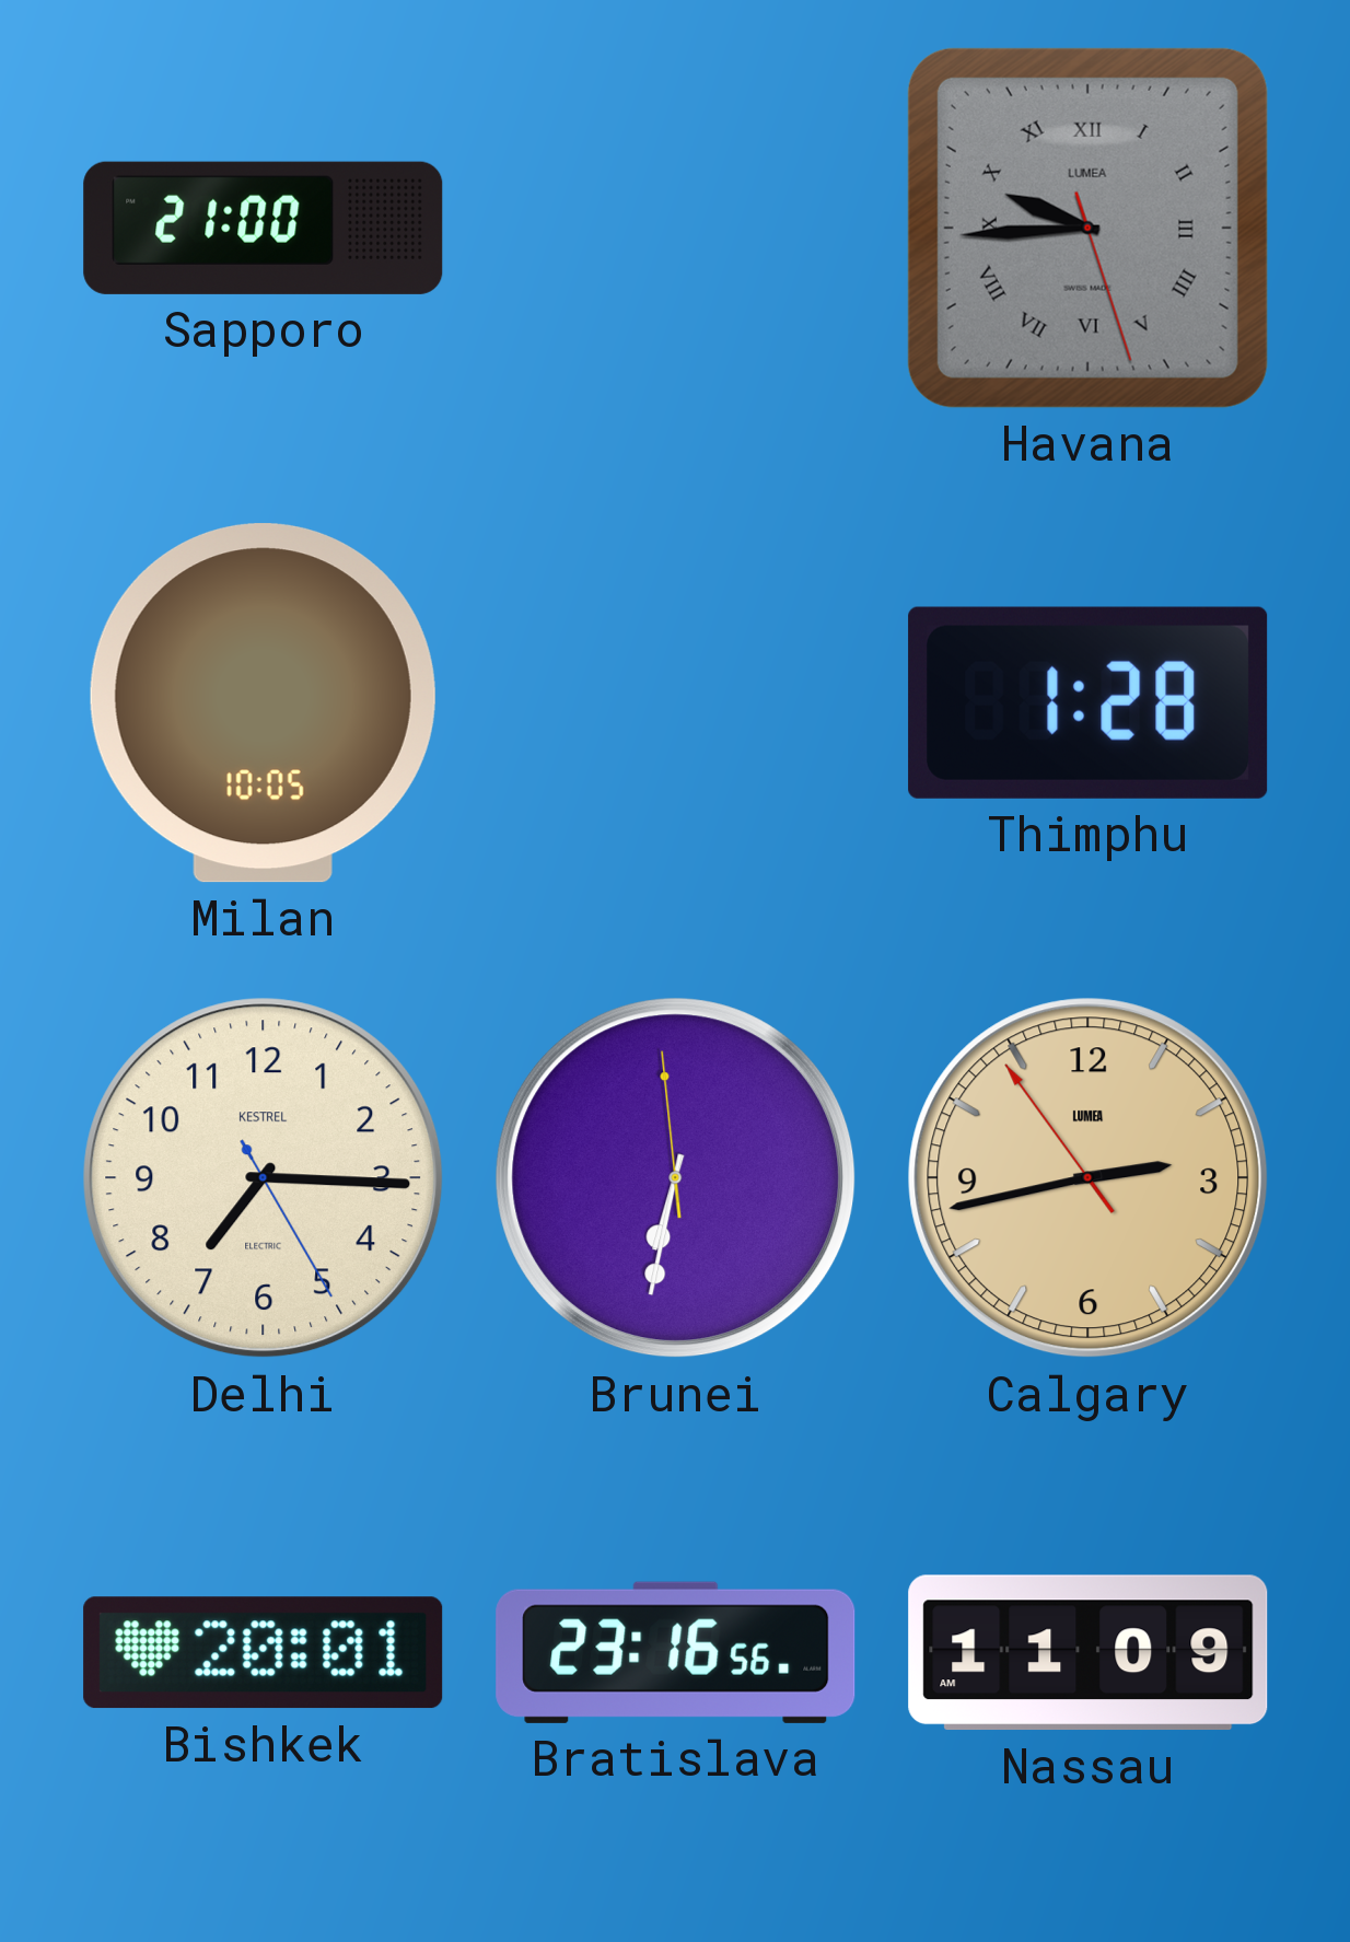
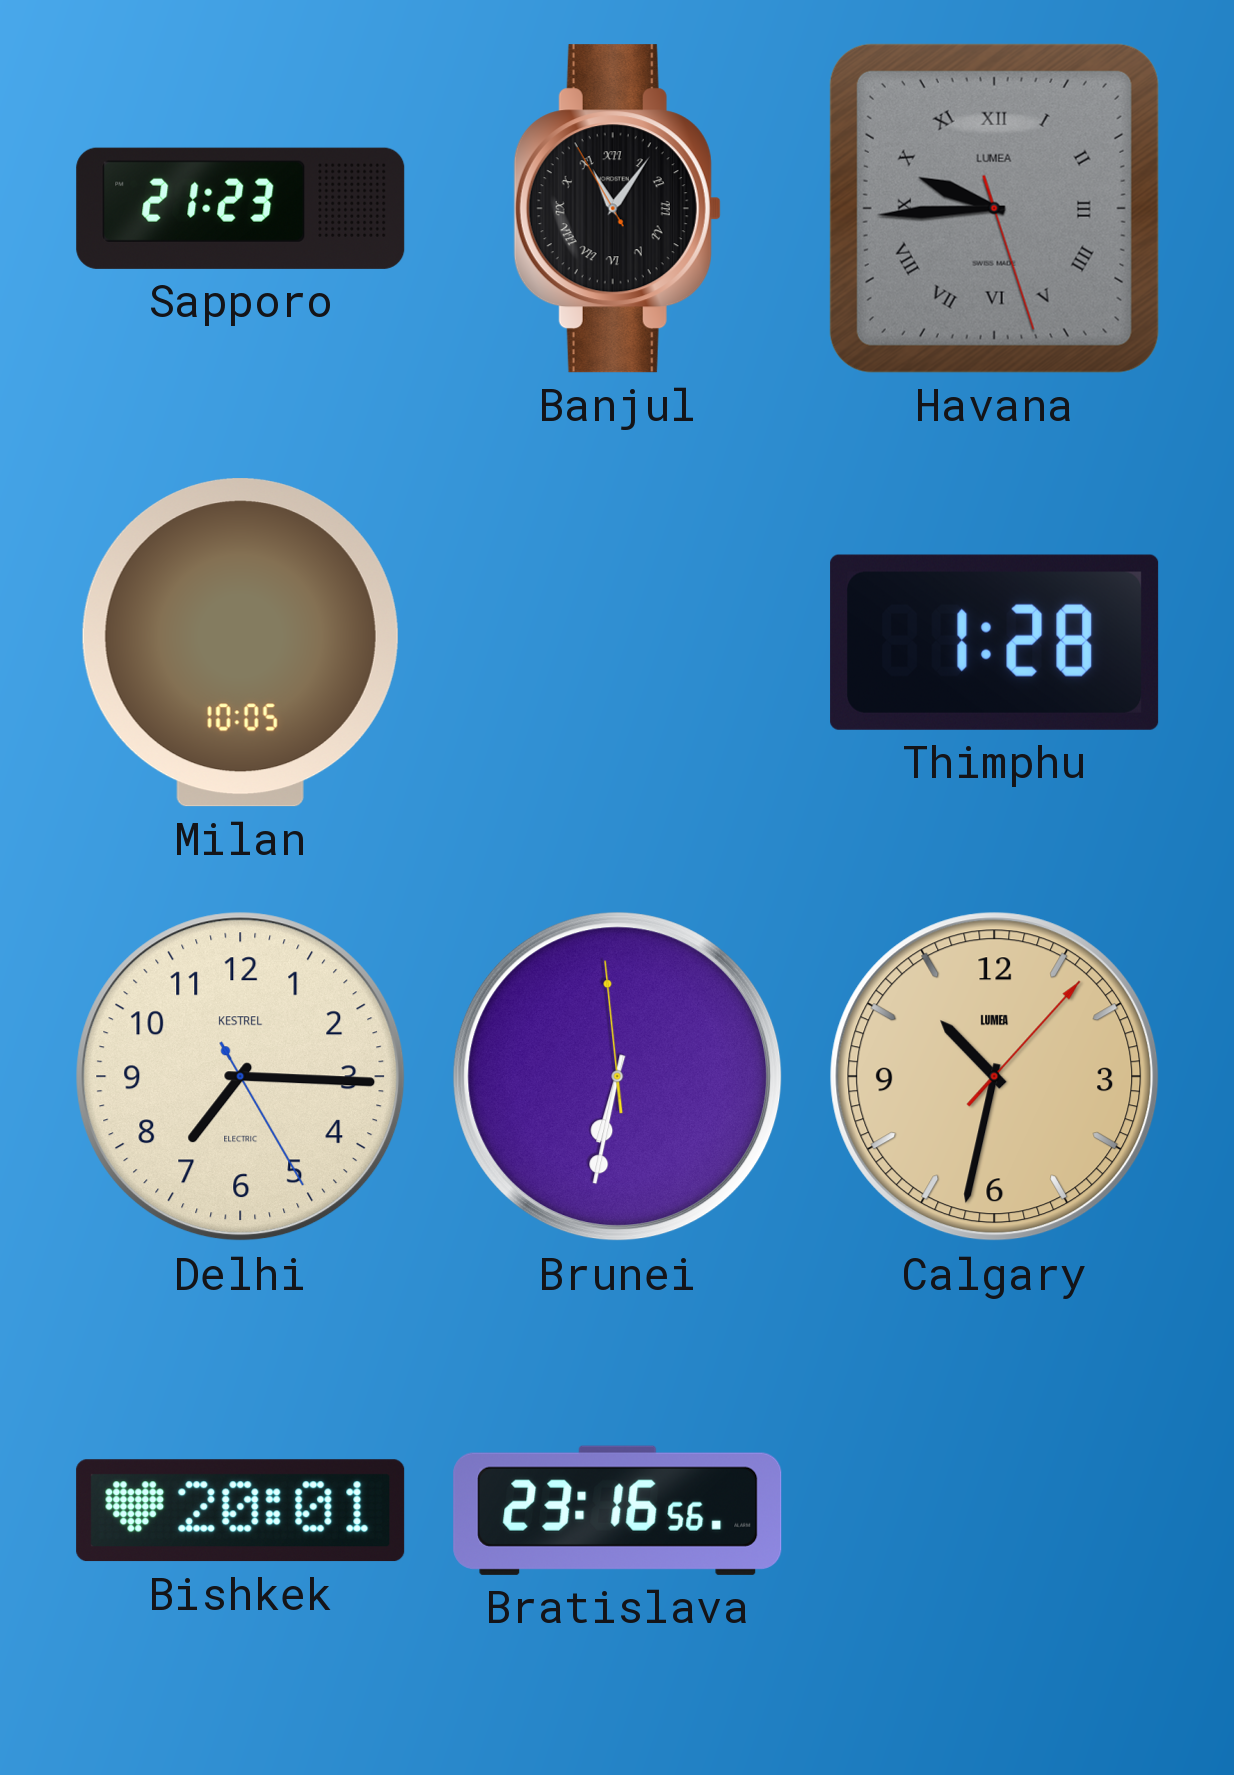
Sapporo: 21:00 -> 21:23
Banjul: none -> 11:05
Calgary: 2:42 -> 10:32
Nassau: 11:09 -> none
